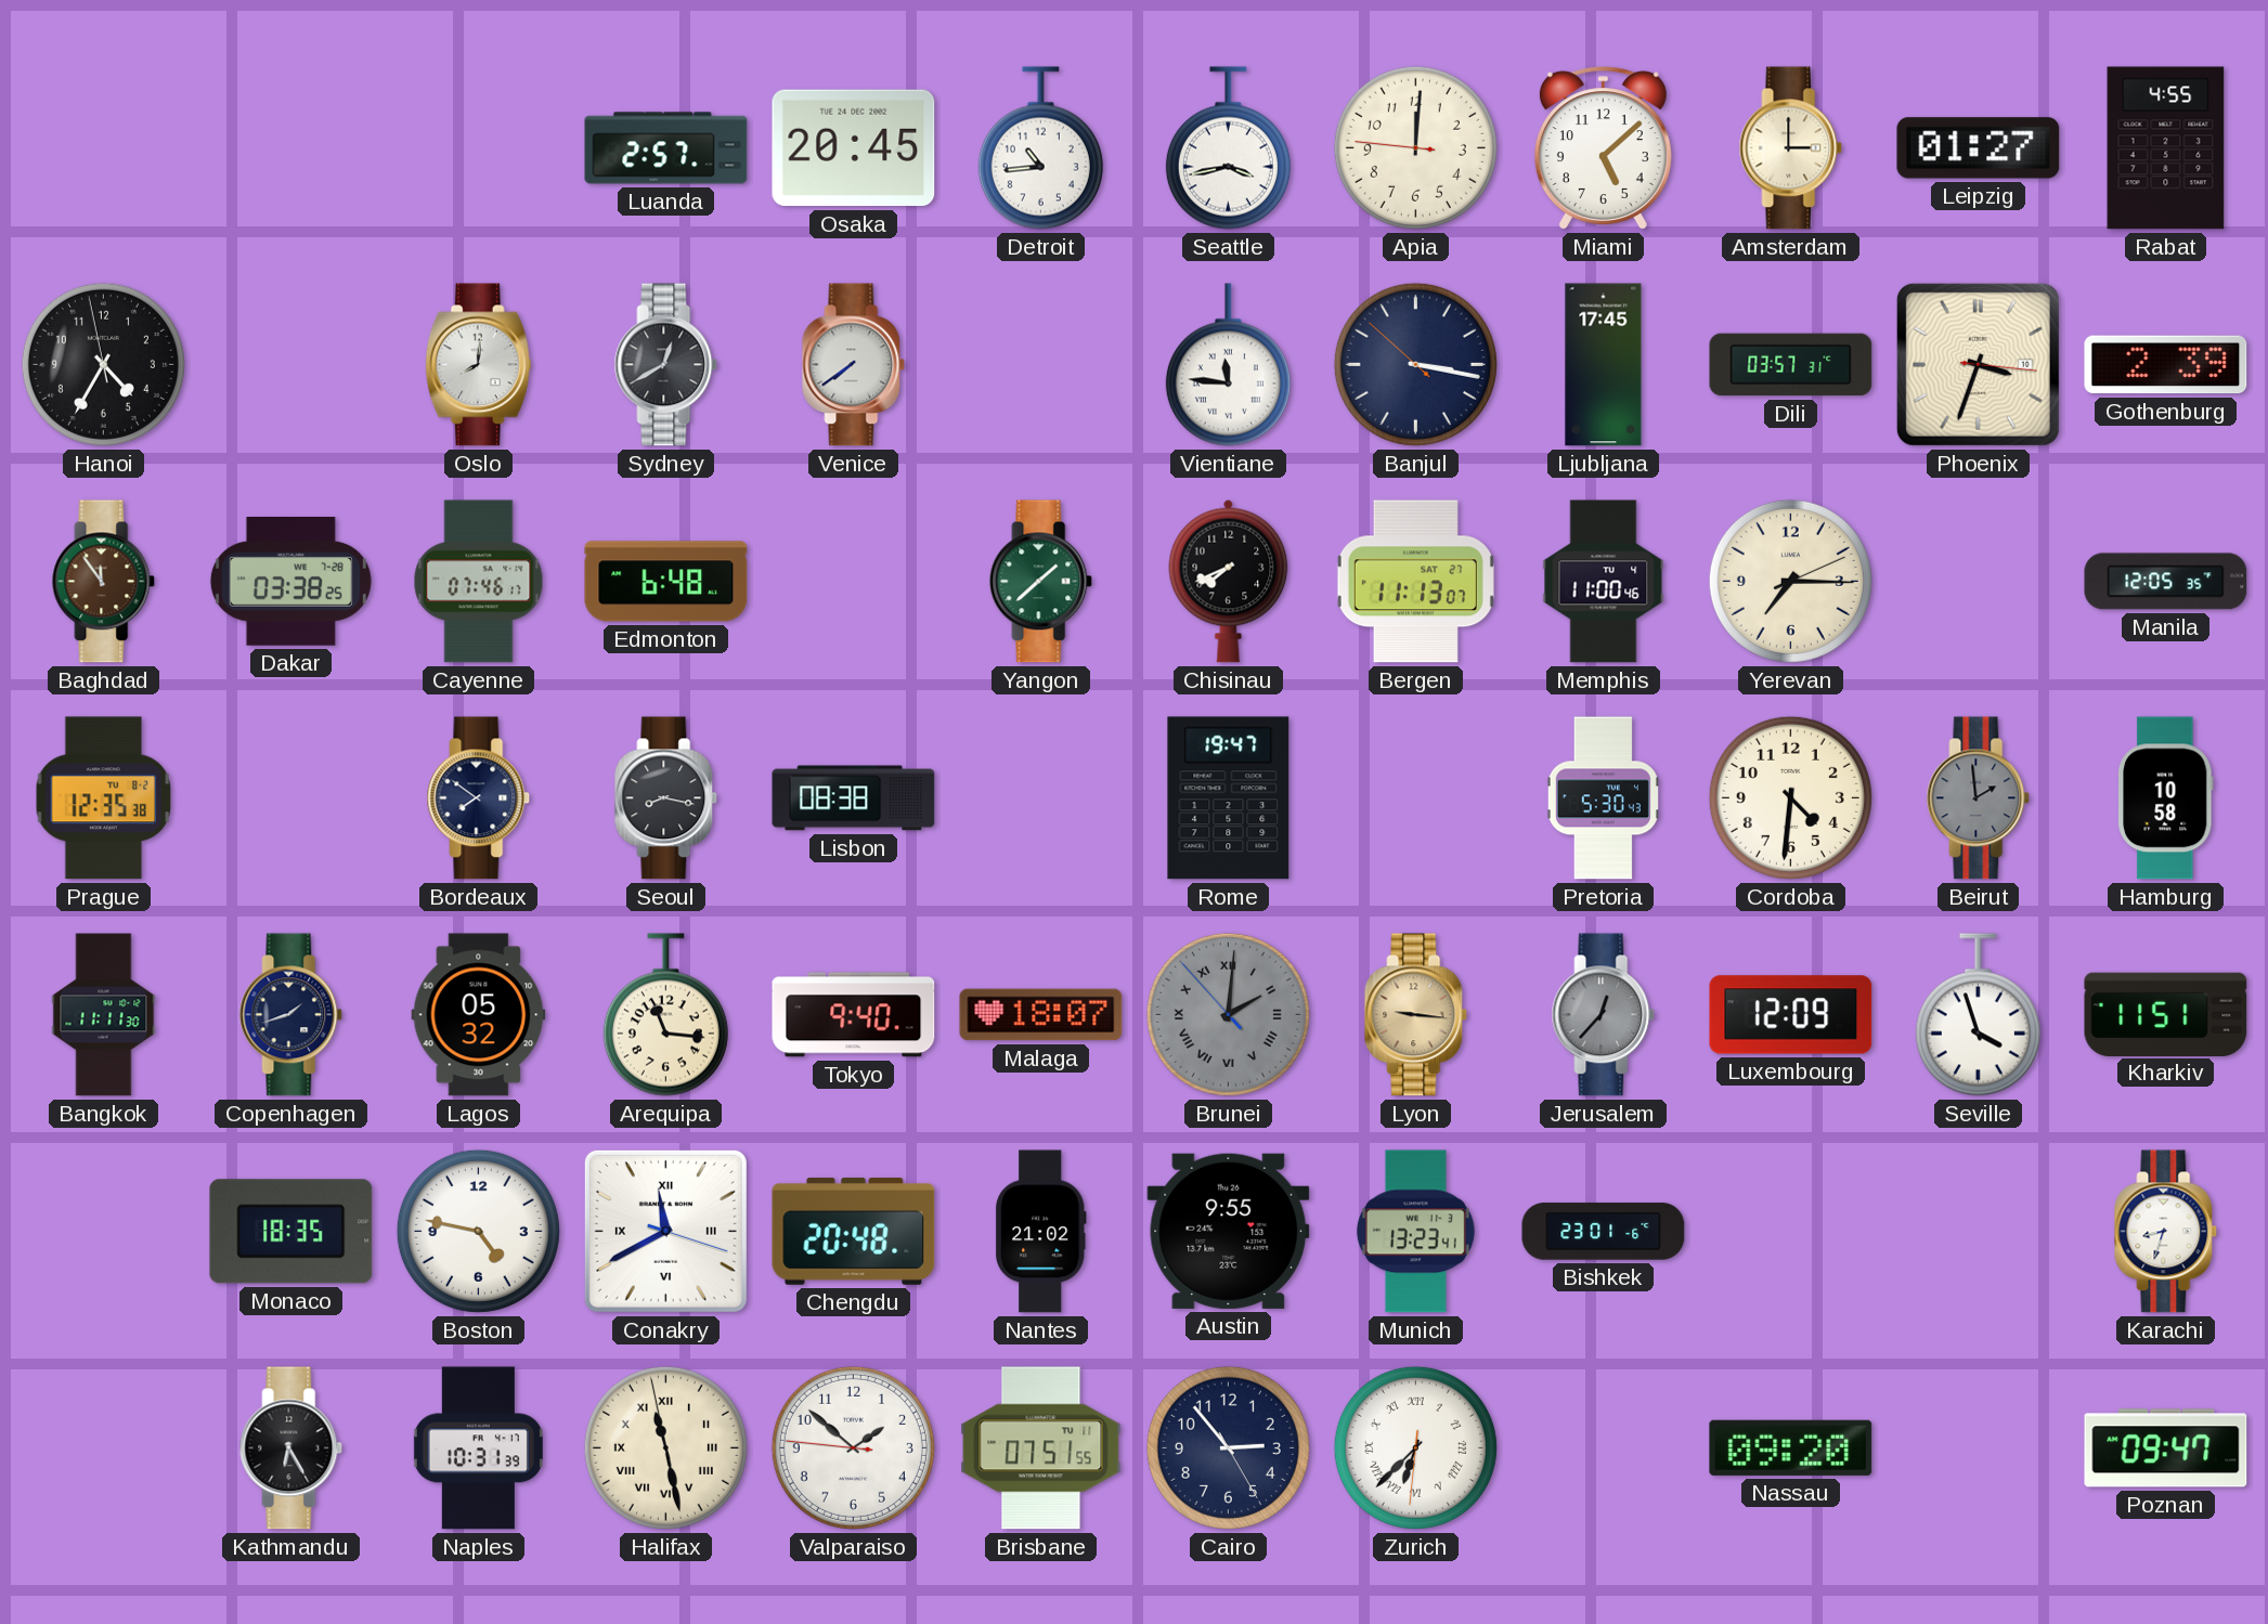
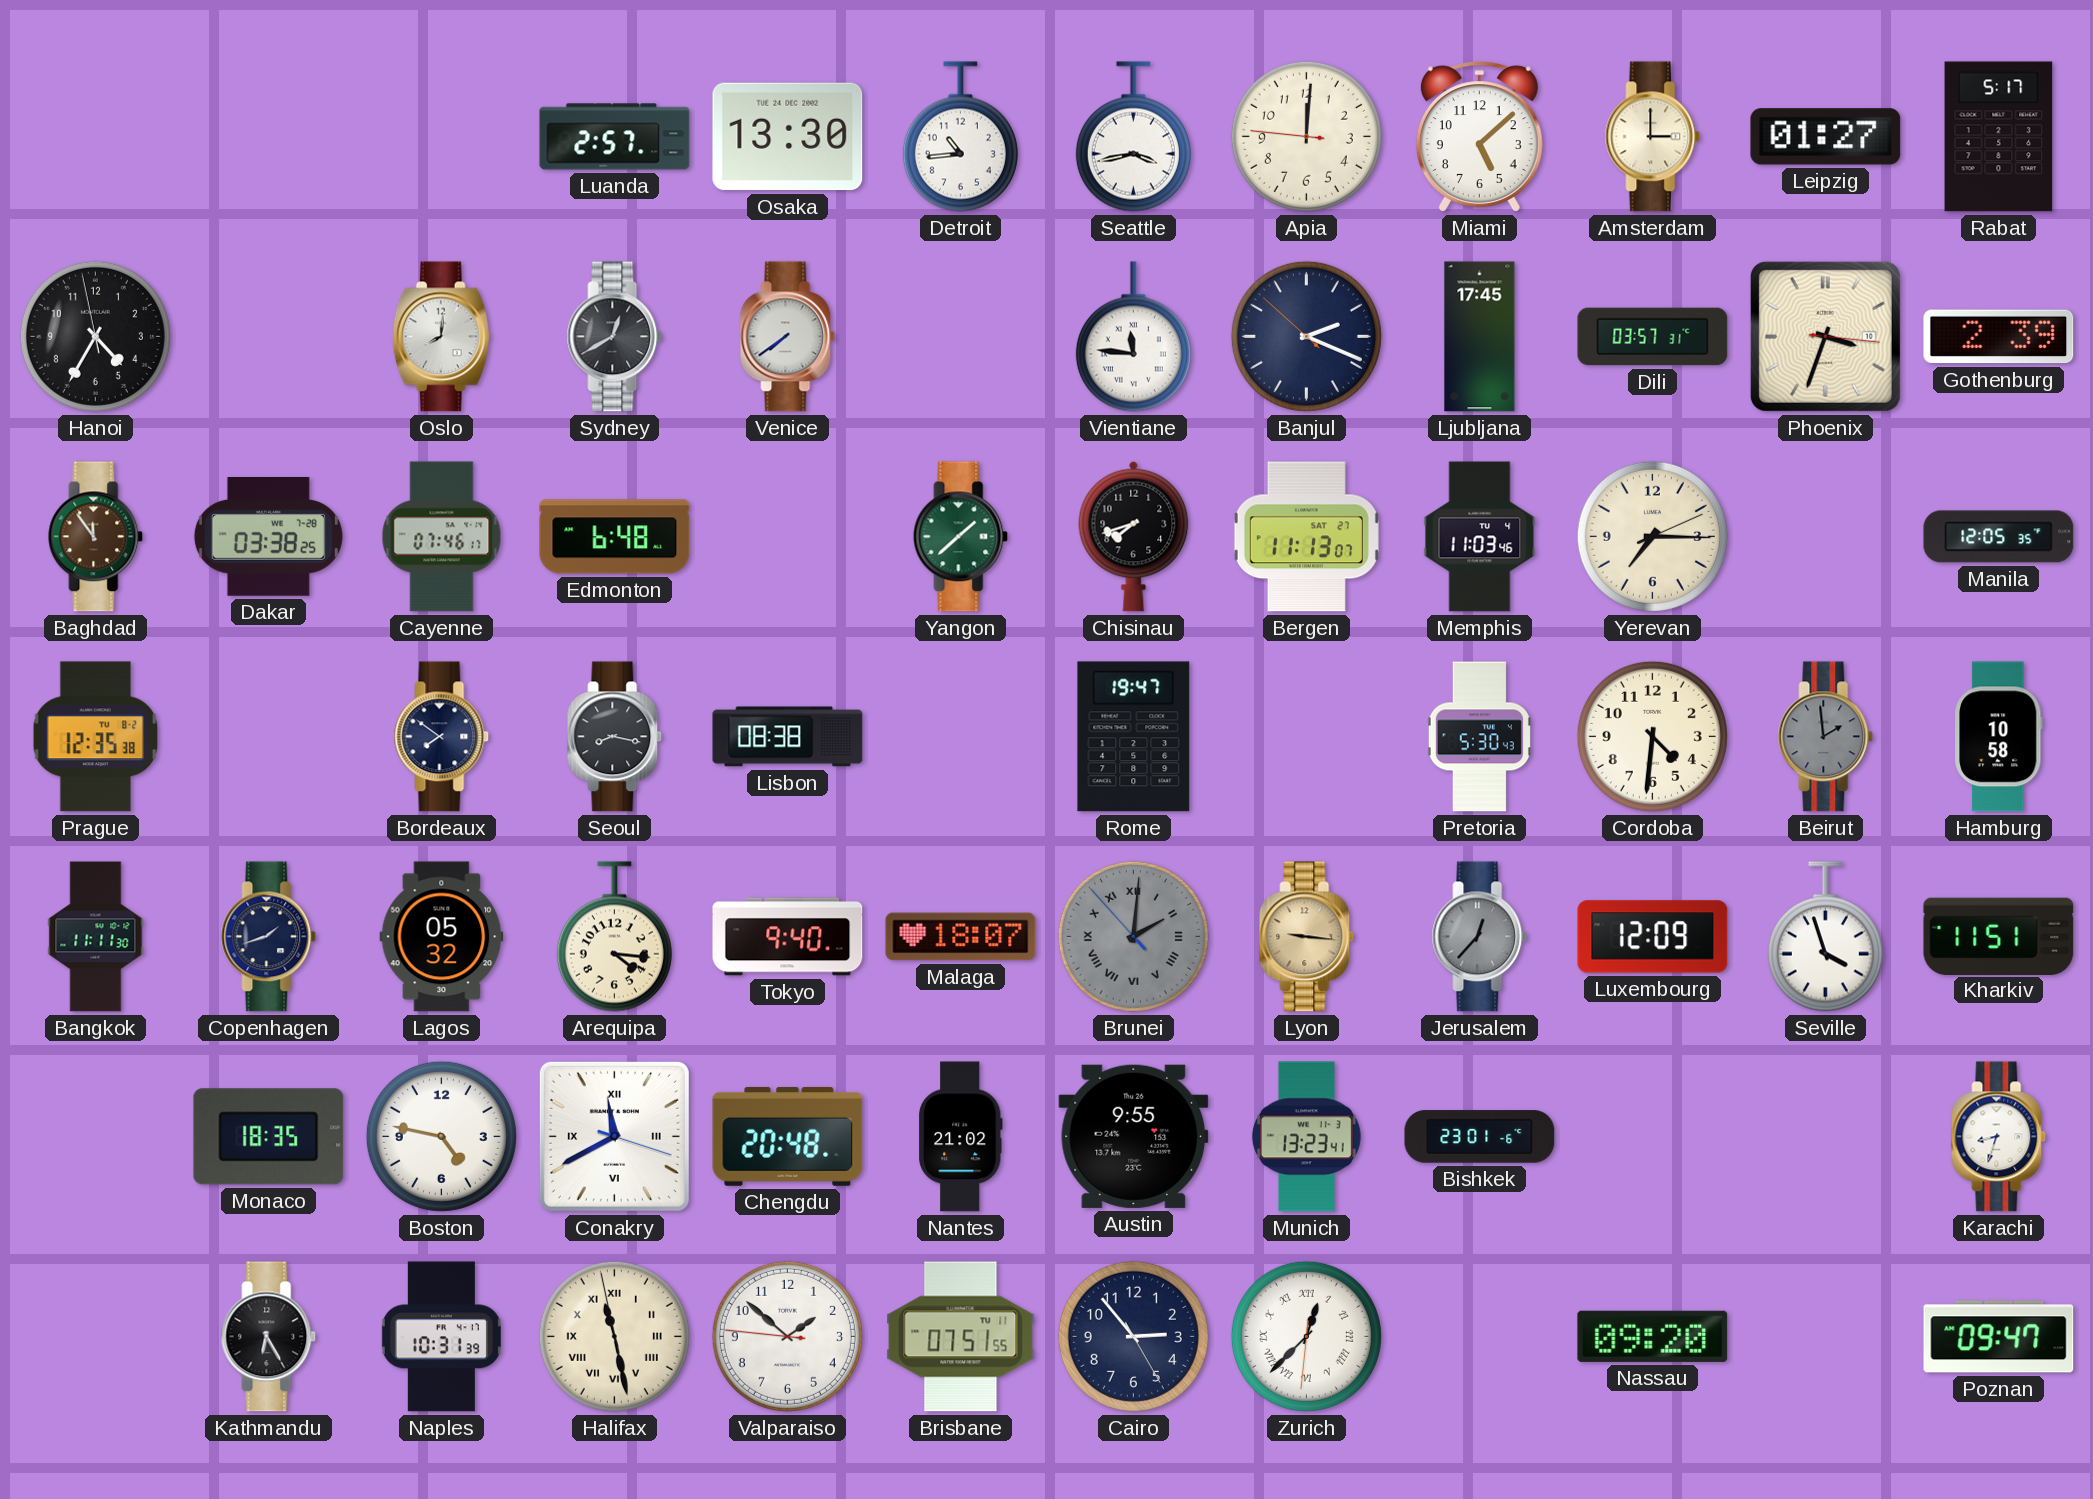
Osaka: 20:45 -> 13:30
Rabat: 4:55 -> 5:17
Banjul: 3:16 -> 2:18
Chisinau: 7:41 -> 7:42
Memphis: 11:00 -> 11:03
Arequipa: 11:16 -> 4:16
Zurich: 6:37 -> 12:37
